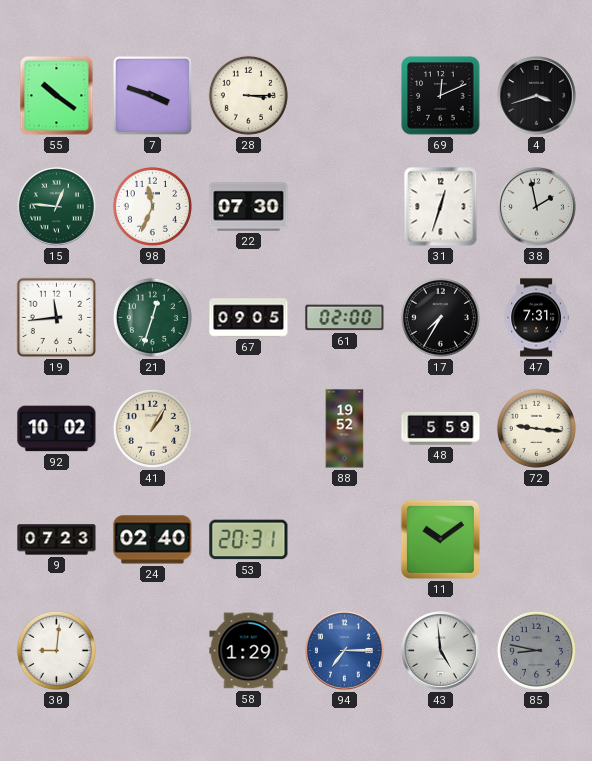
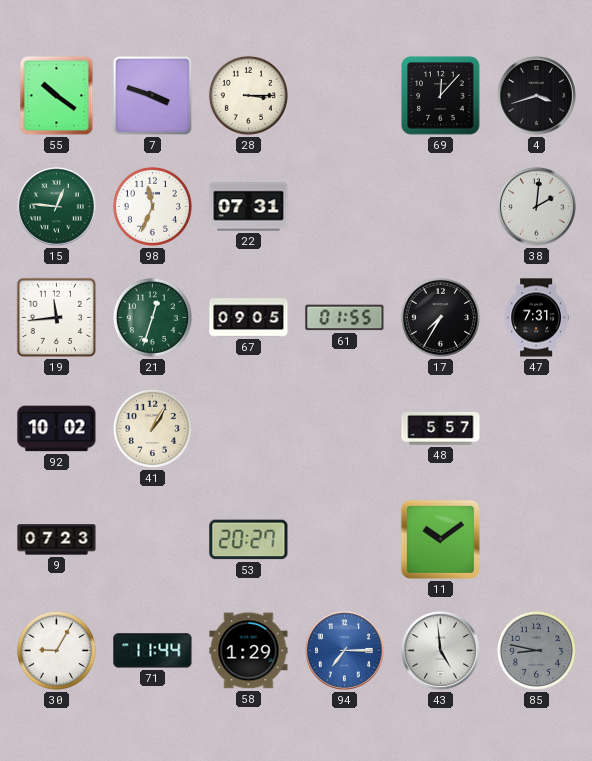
69: 12:11 -> 12:07
22: 07:30 -> 07:31
31: 12:33 -> none
38: 1:58 -> 2:01
61: 02:00 -> 01:55
88: 19:52 -> none
48: 5:59 -> 5:57
72: 9:16 -> none
24: 02:40 -> none
53: 20:31 -> 20:27
30: 9:01 -> 9:05
71: none -> 11:44
